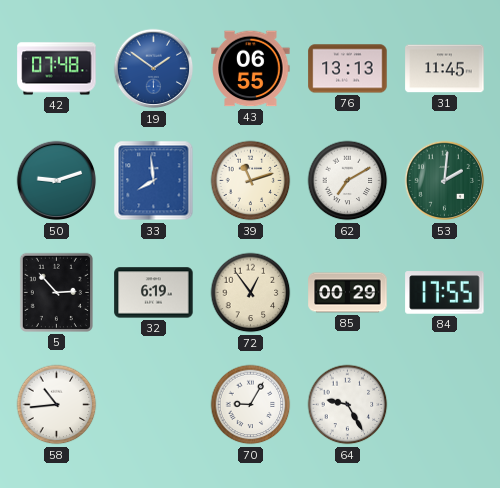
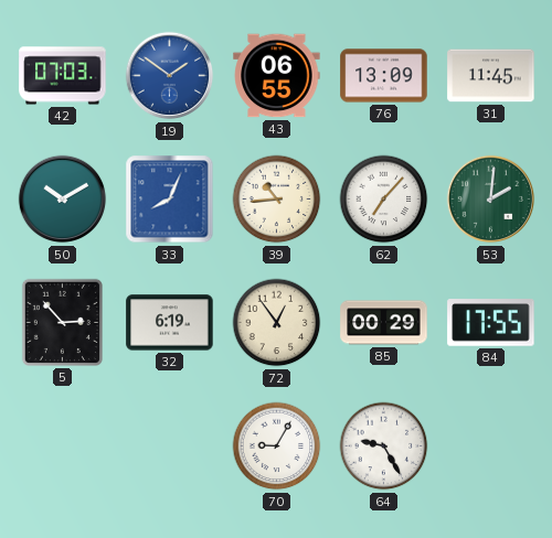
42: 07:48 -> 07:03
76: 13:13 -> 13:09
50: 9:12 -> 10:10
33: 7:59 -> 8:04
39: 11:12 -> 10:44
62: 7:10 -> 7:07
58: 10:44 -> none
